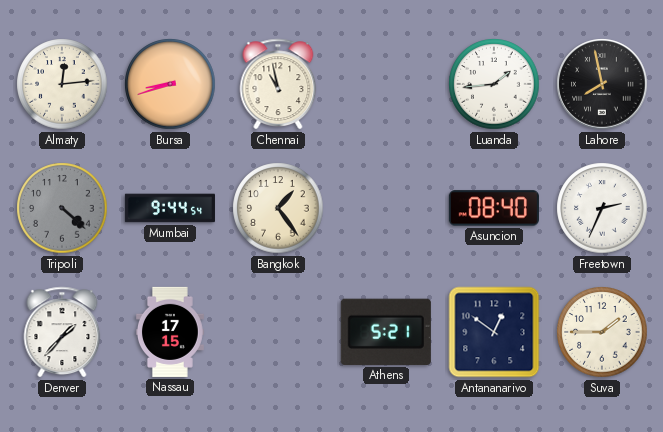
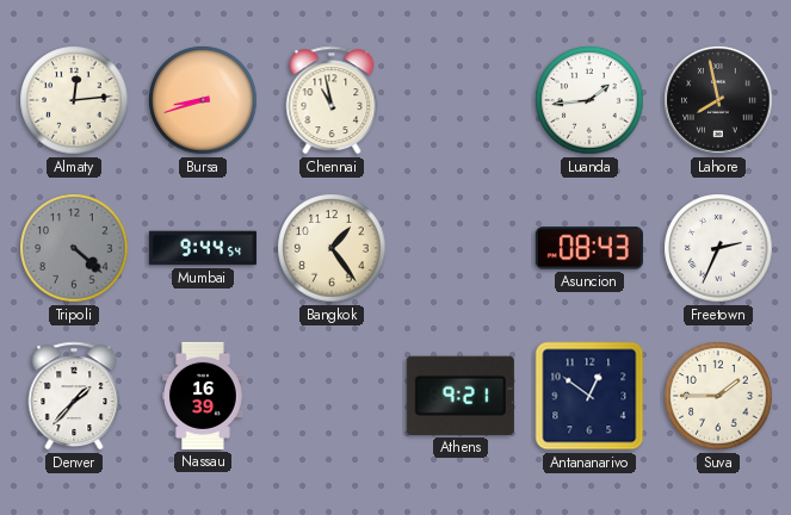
Asuncion: 08:40 -> 08:43
Nassau: 17:15 -> 16:39
Athens: 5:21 -> 9:21
